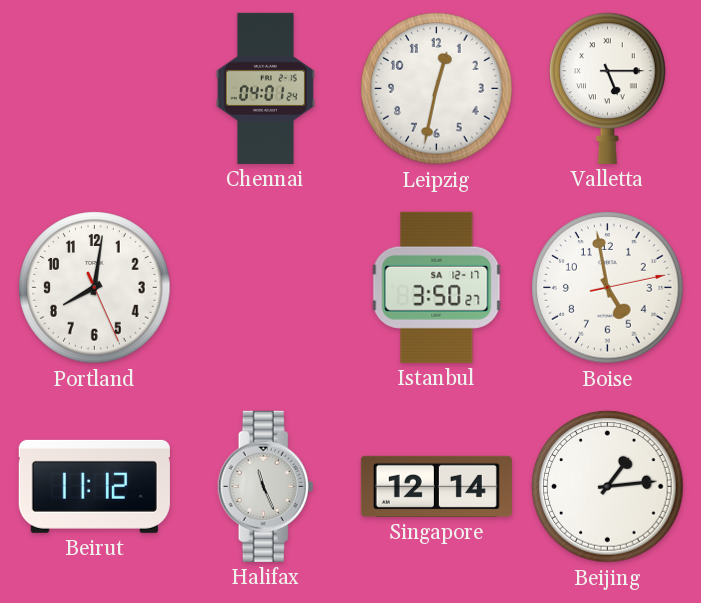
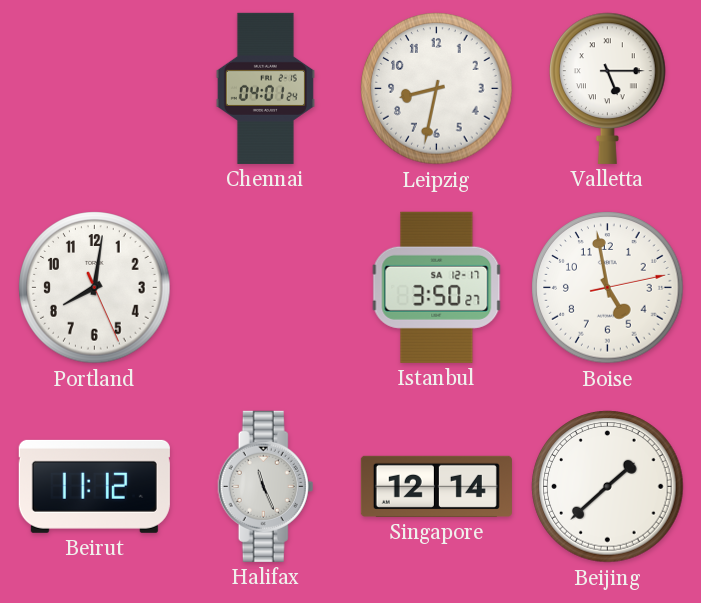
Leipzig: 12:32 -> 8:32
Beijing: 1:14 -> 1:38
